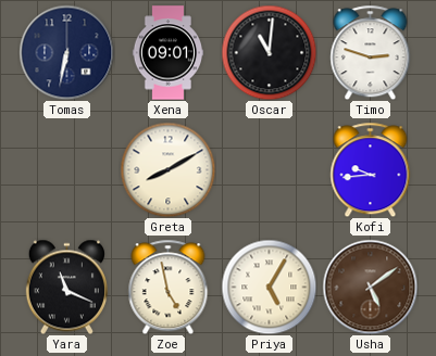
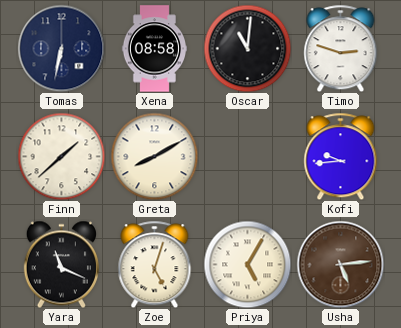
Xena: 09:01 -> 08:58
Finn: none -> 1:38
Zoe: 4:58 -> 5:03
Usha: 5:09 -> 5:14
